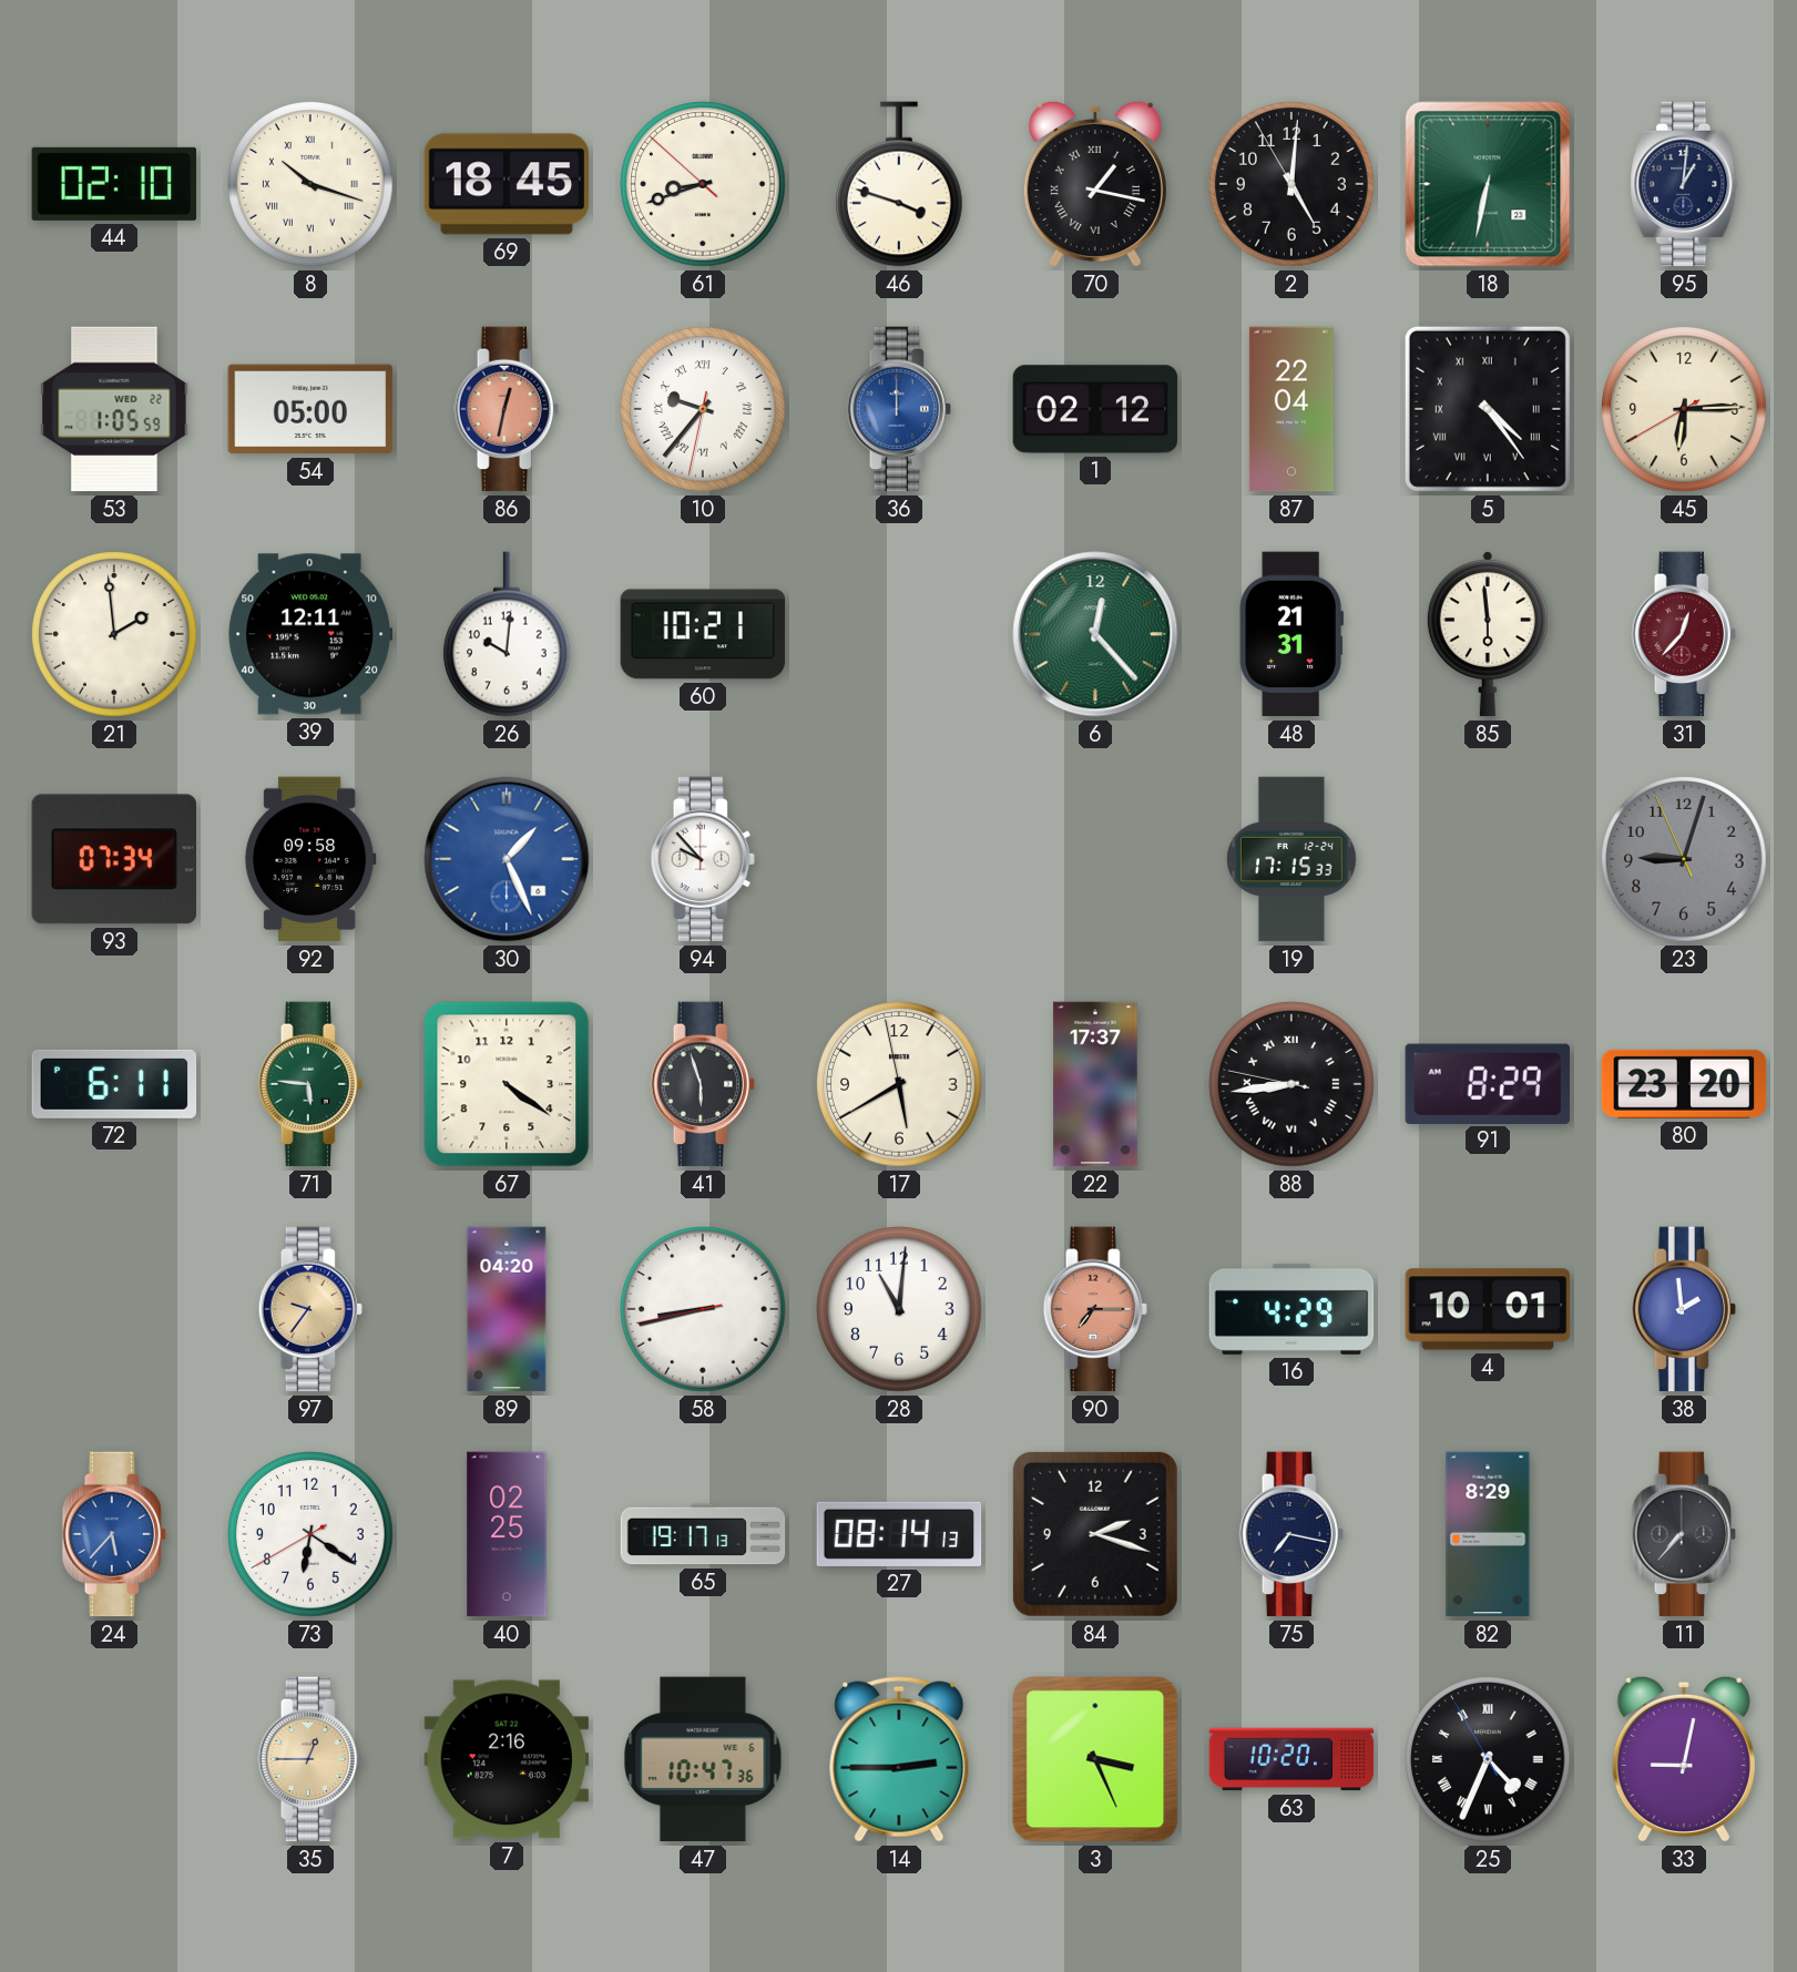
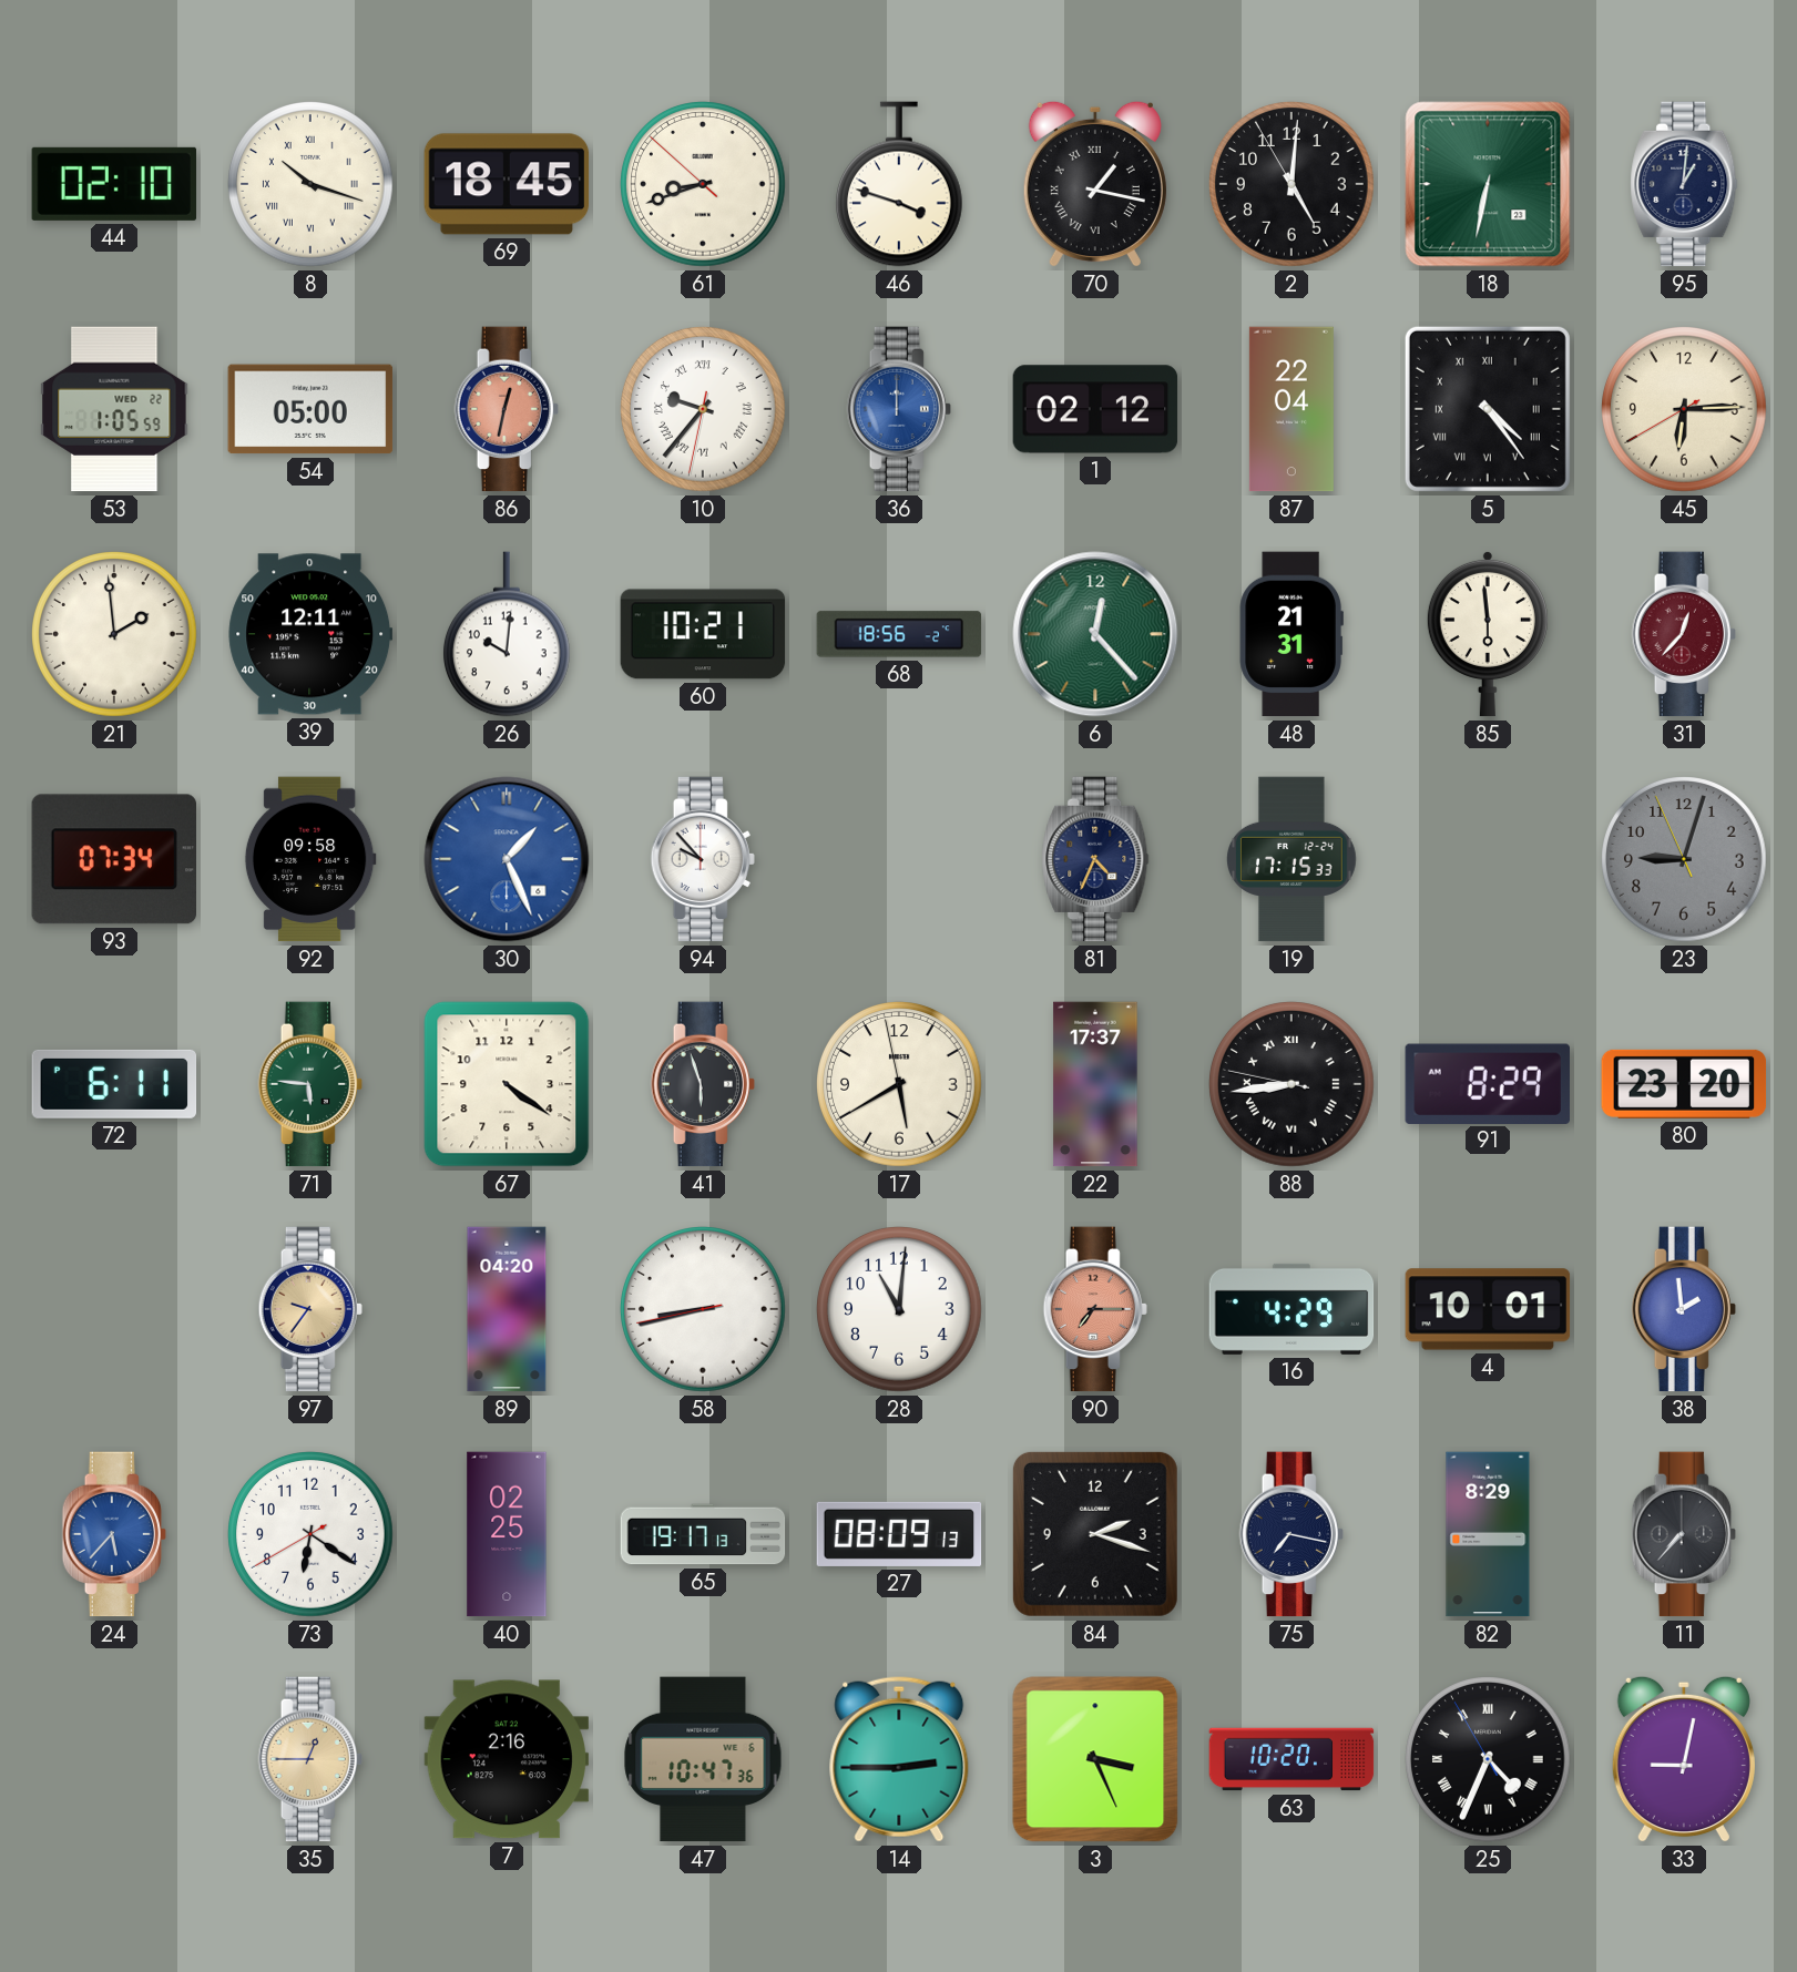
68: none -> 18:56
81: none -> 4:34
27: 08:14 -> 08:09
